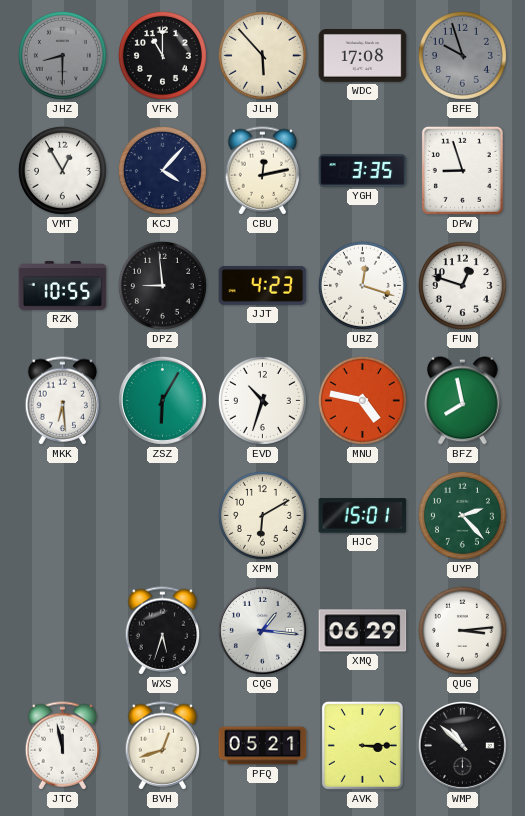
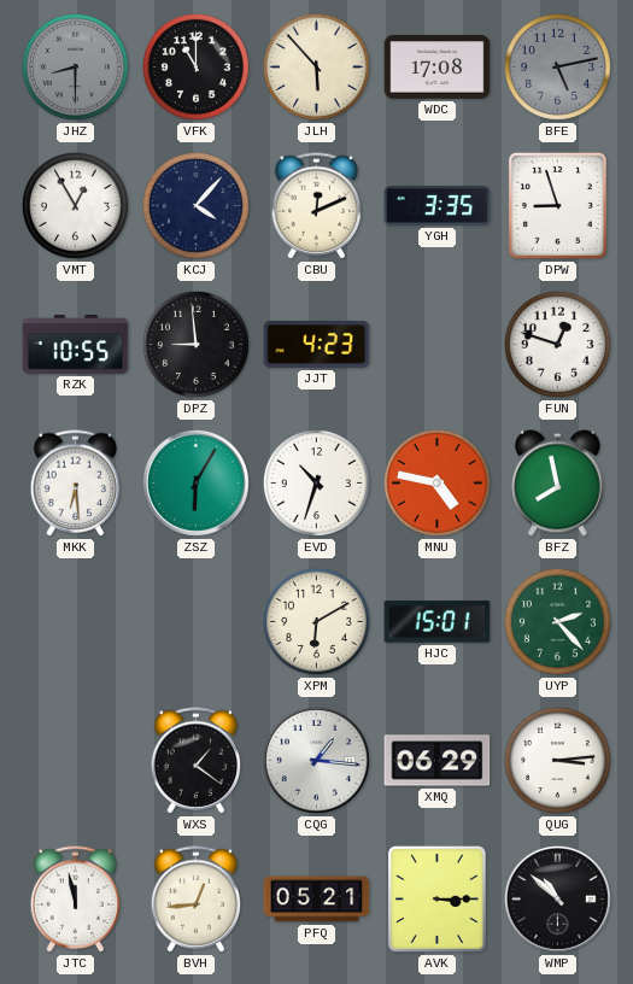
BFE: 9:57 -> 5:13
CBU: 12:13 -> 12:11
UBZ: 12:18 -> none
WXS: 5:33 -> 1:21
BVH: 12:42 -> 12:44
